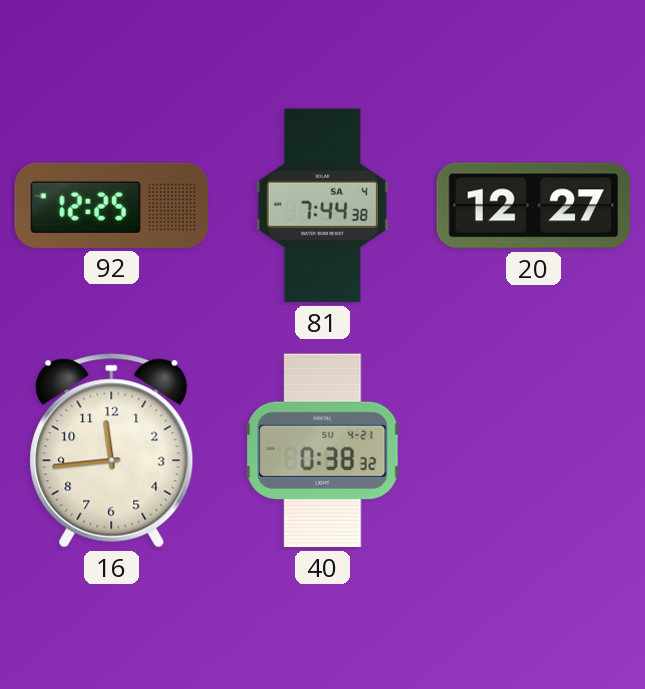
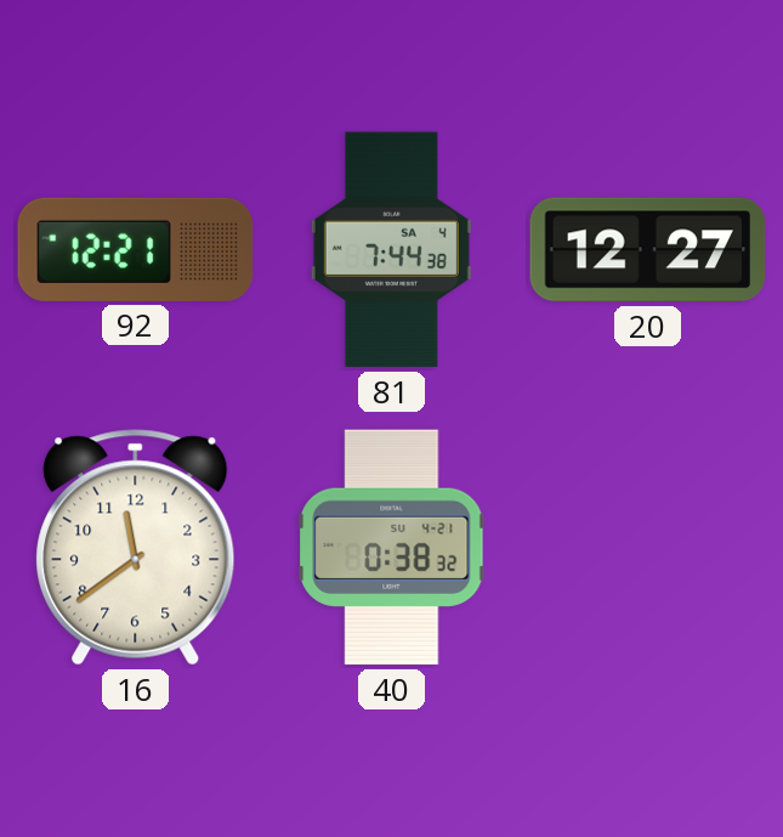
92: 12:25 -> 12:21
16: 11:44 -> 11:39
